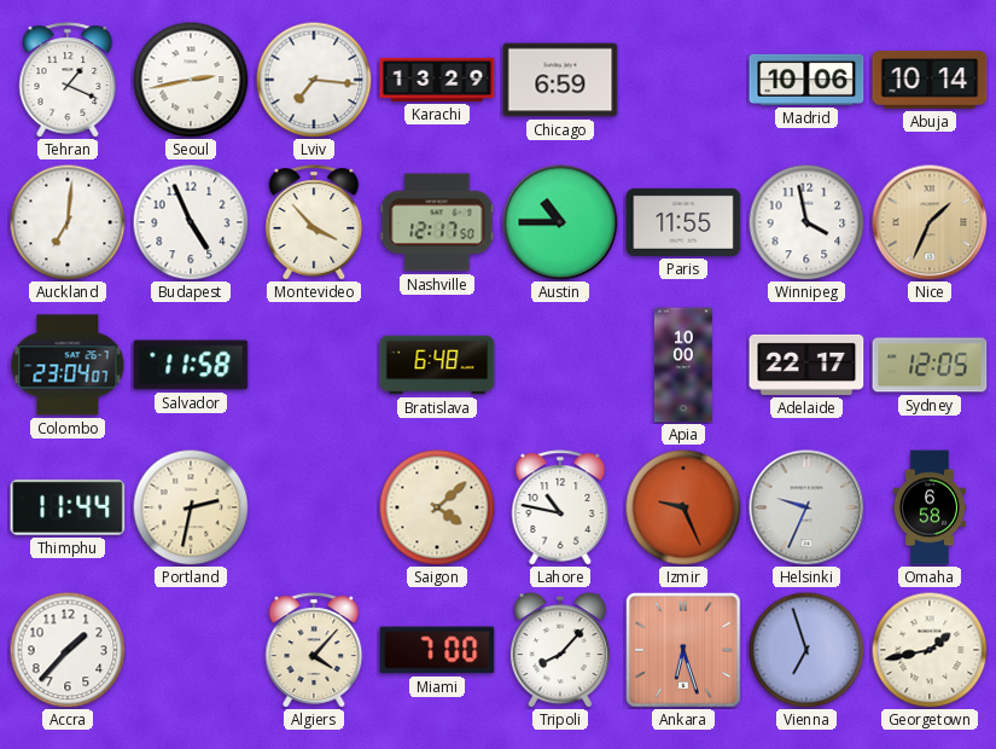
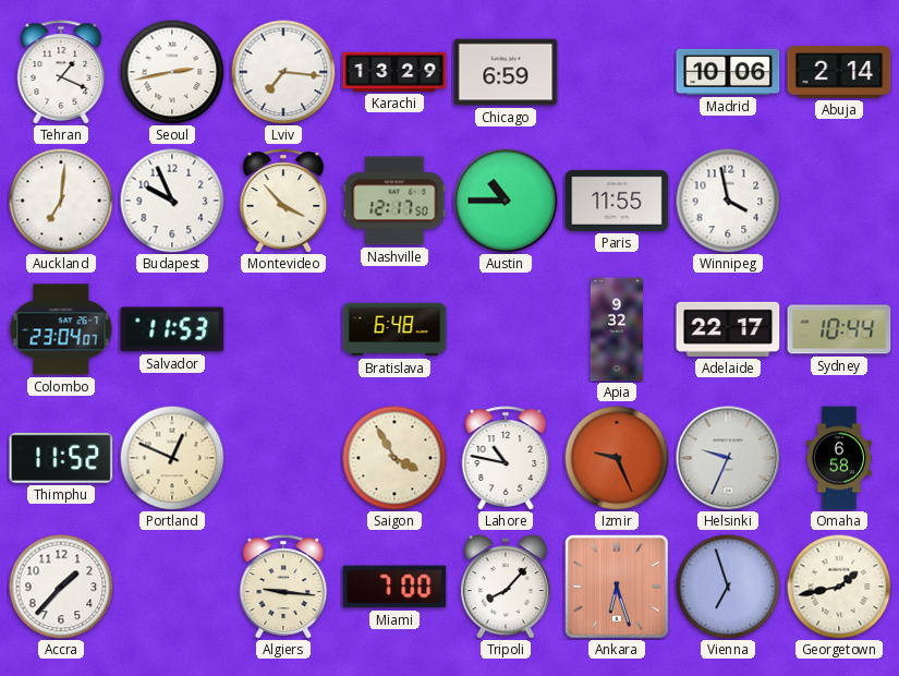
Abuja: 10:14 -> 2:14
Budapest: 4:56 -> 9:56
Nice: 1:34 -> none
Salvador: 11:58 -> 11:53
Apia: 10:00 -> 9:32
Sydney: 12:05 -> 10:44
Thimphu: 11:44 -> 11:52
Portland: 2:32 -> 12:49
Saigon: 4:08 -> 3:55
Algiers: 4:07 -> 9:16
